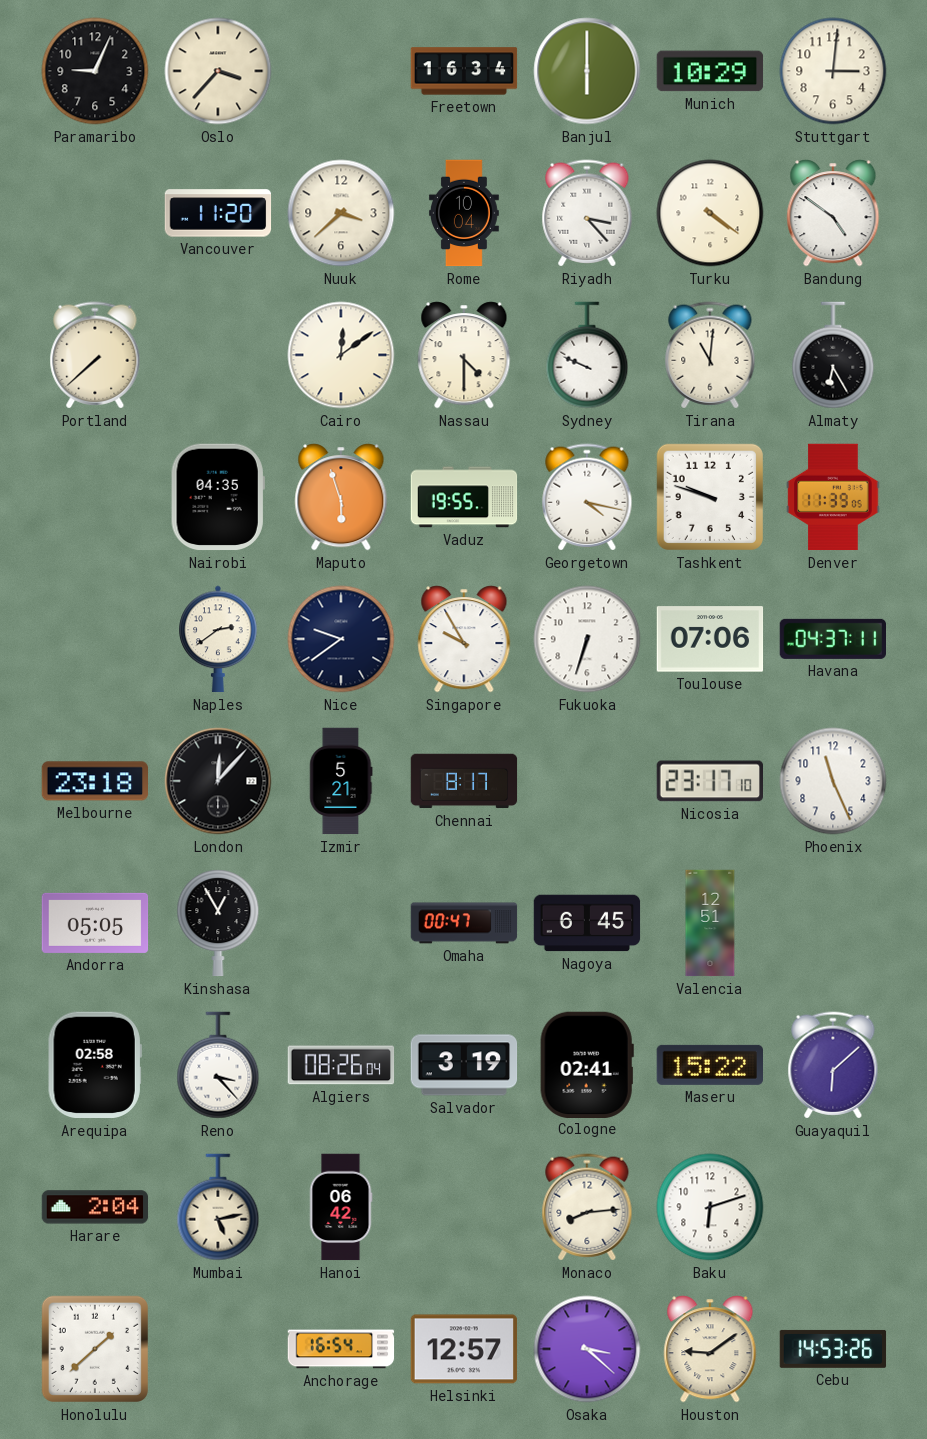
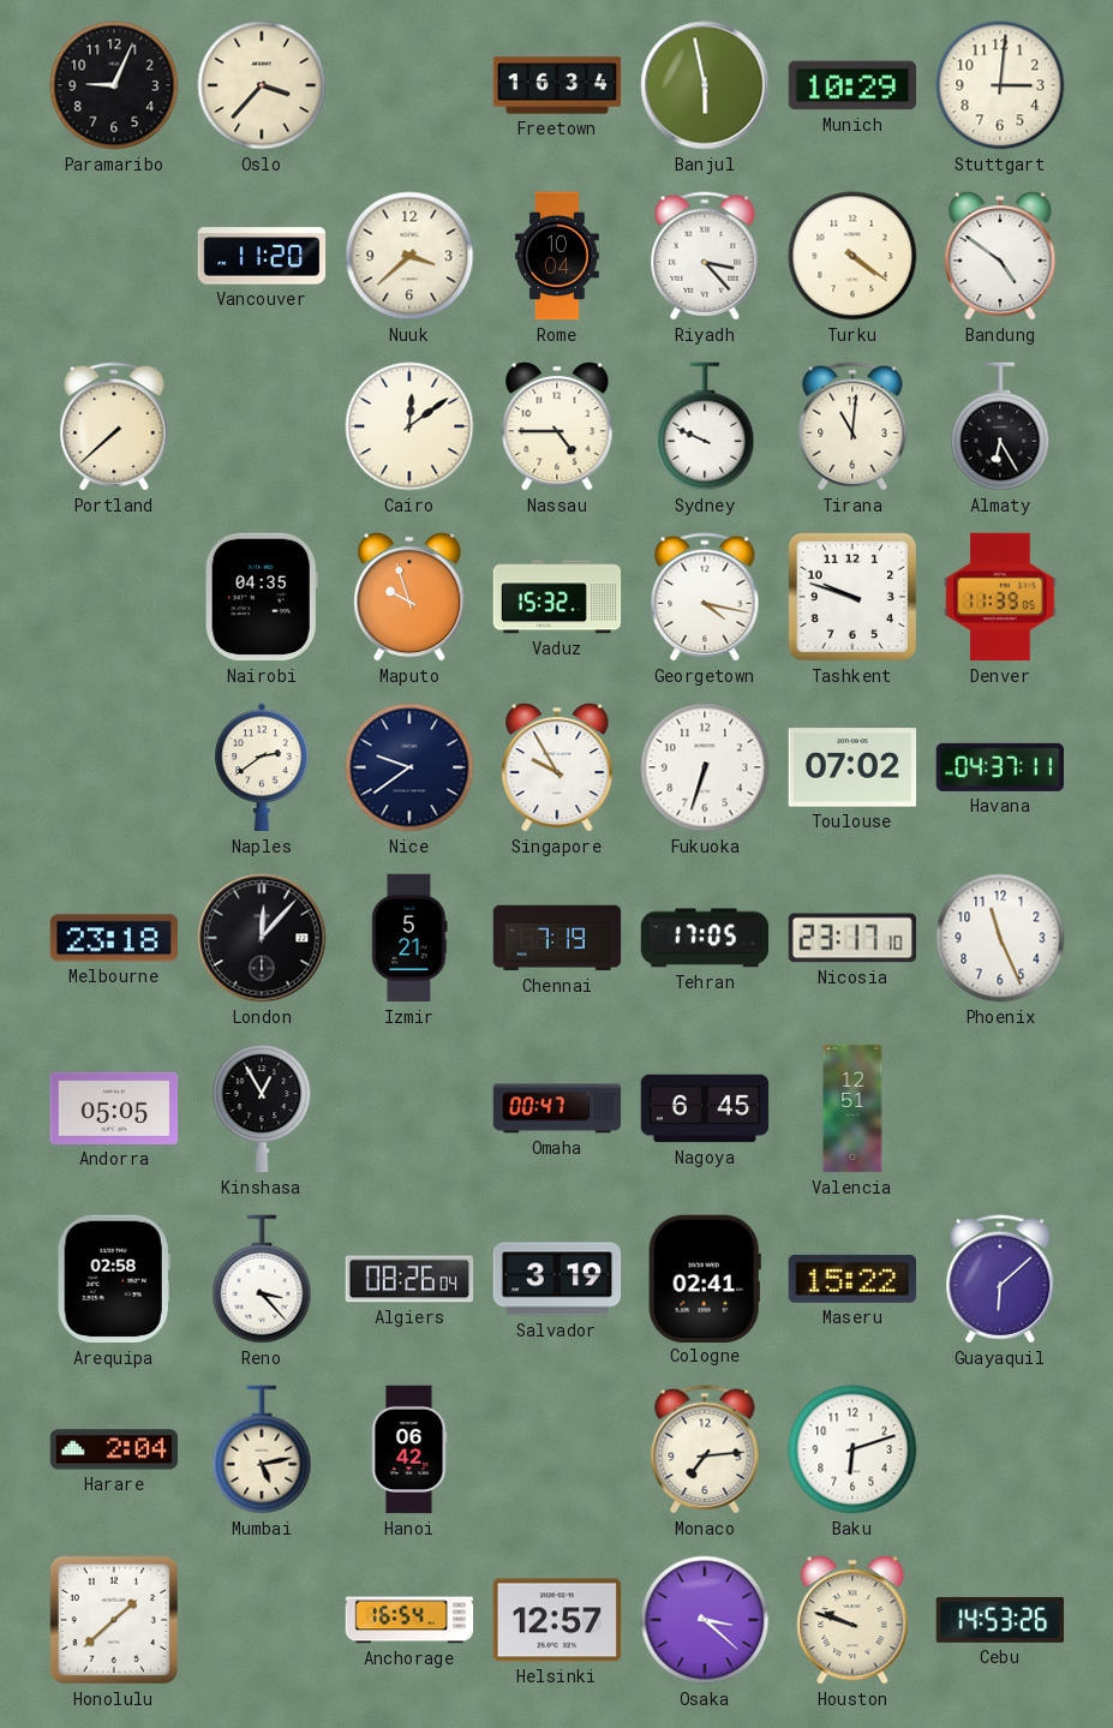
Banjul: 6:00 -> 5:58
Nassau: 4:30 -> 4:45
Maputo: 5:57 -> 9:57
Vaduz: 19:55 -> 15:32
Toulouse: 07:06 -> 07:02
Chennai: 8:17 -> 7:19
Tehran: none -> 17:05
Monaco: 8:14 -> 7:14
Houston: 9:09 -> 9:48
